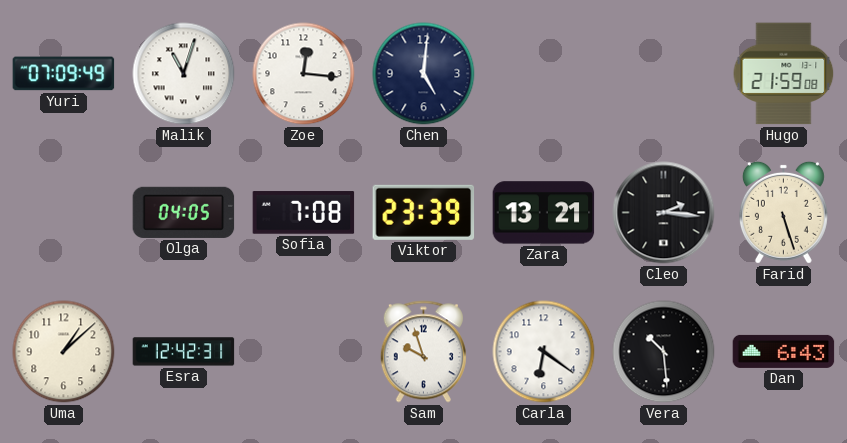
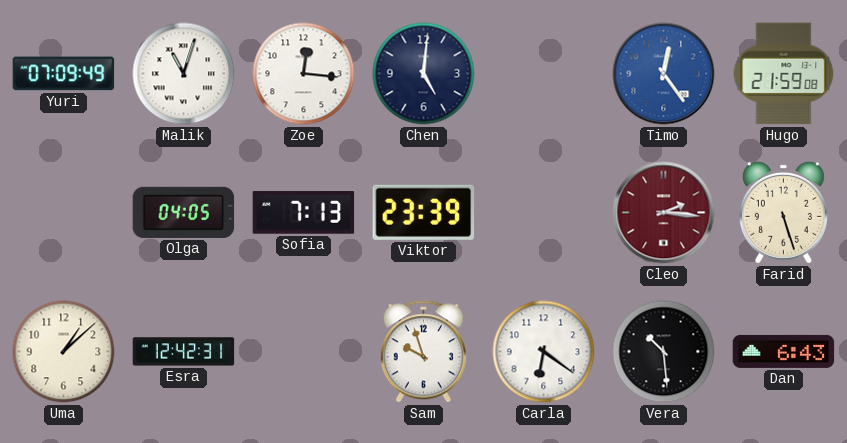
Timo: none -> 12:24
Sofia: 7:08 -> 7:13
Zara: 13:21 -> none
Cleo dial: black -> burgundy
